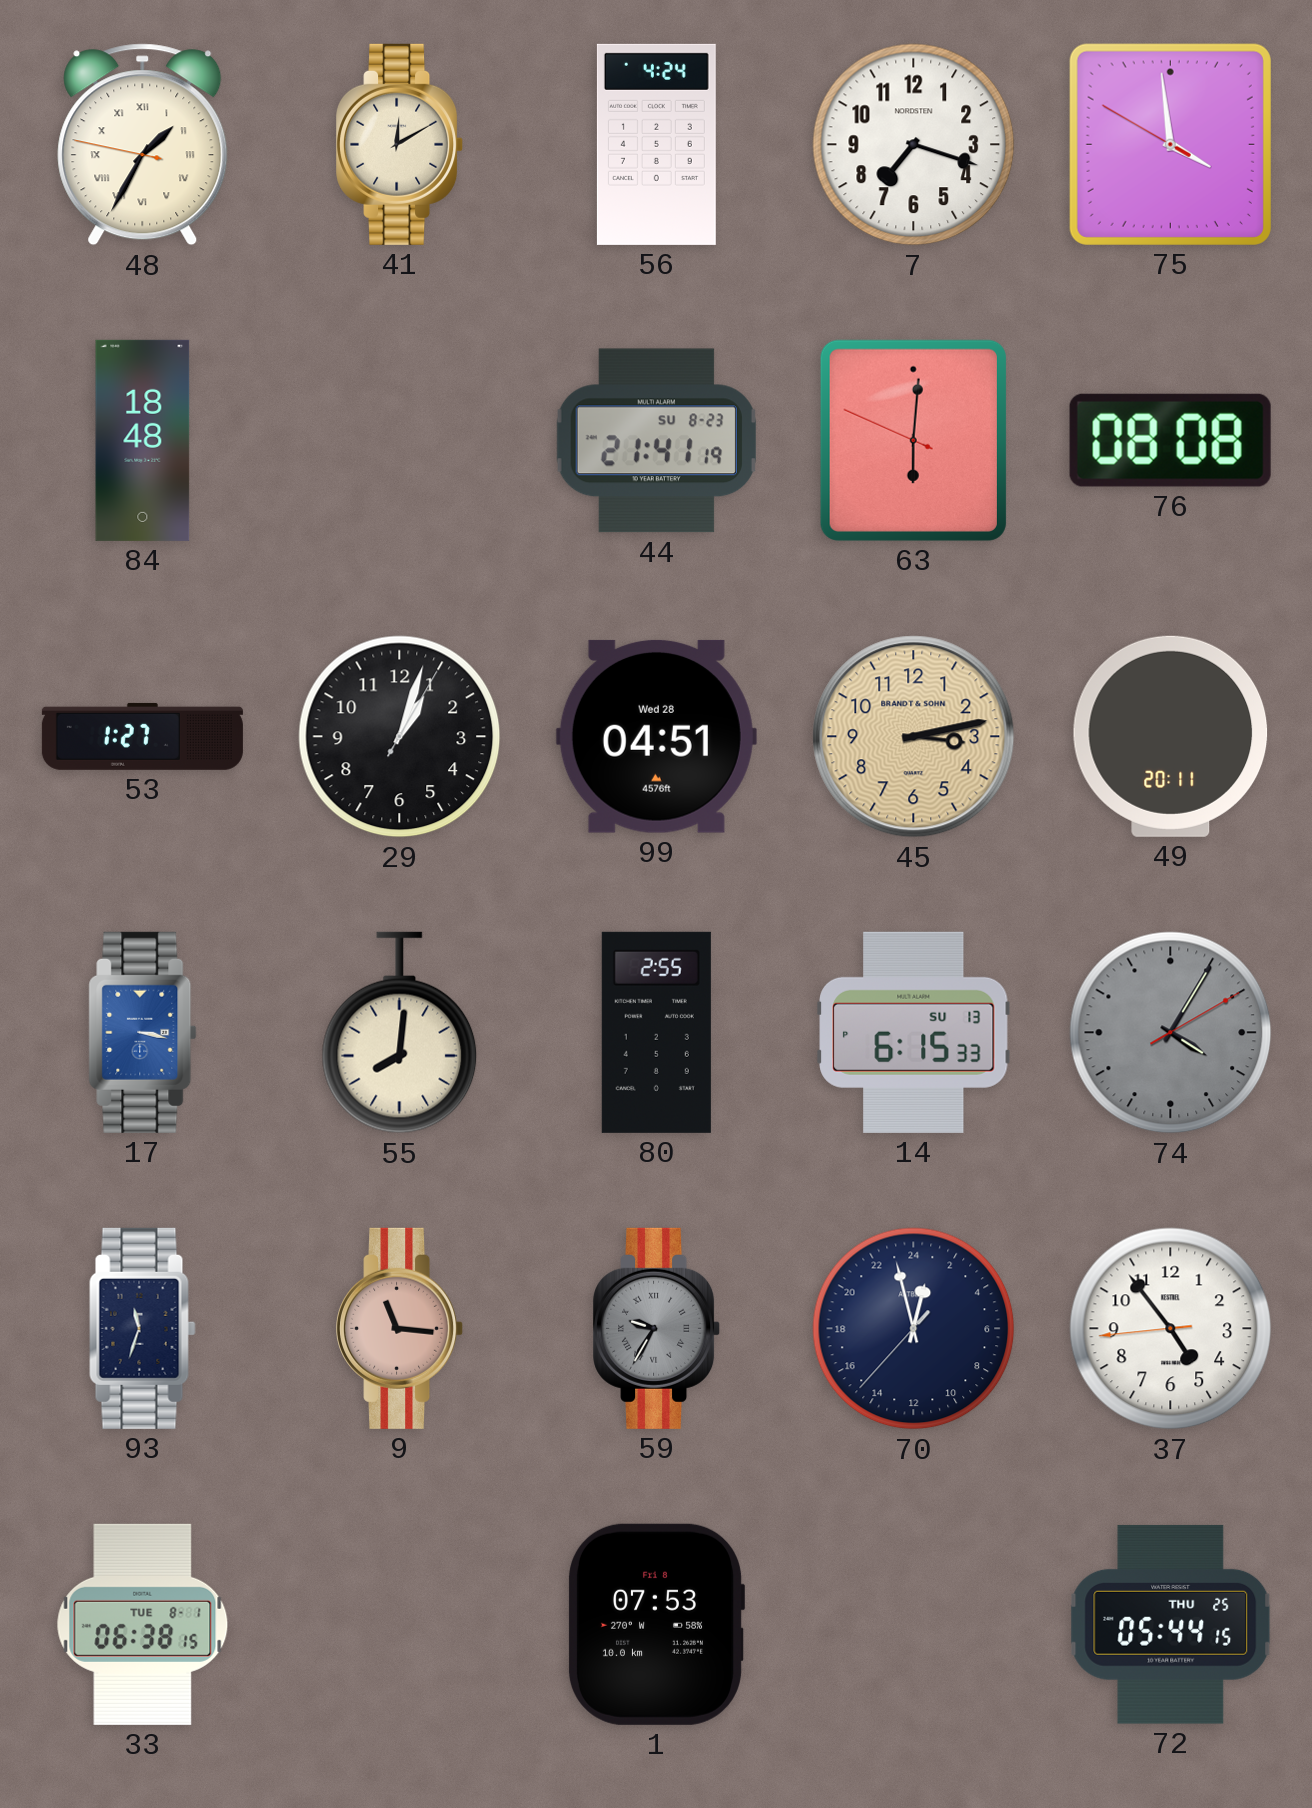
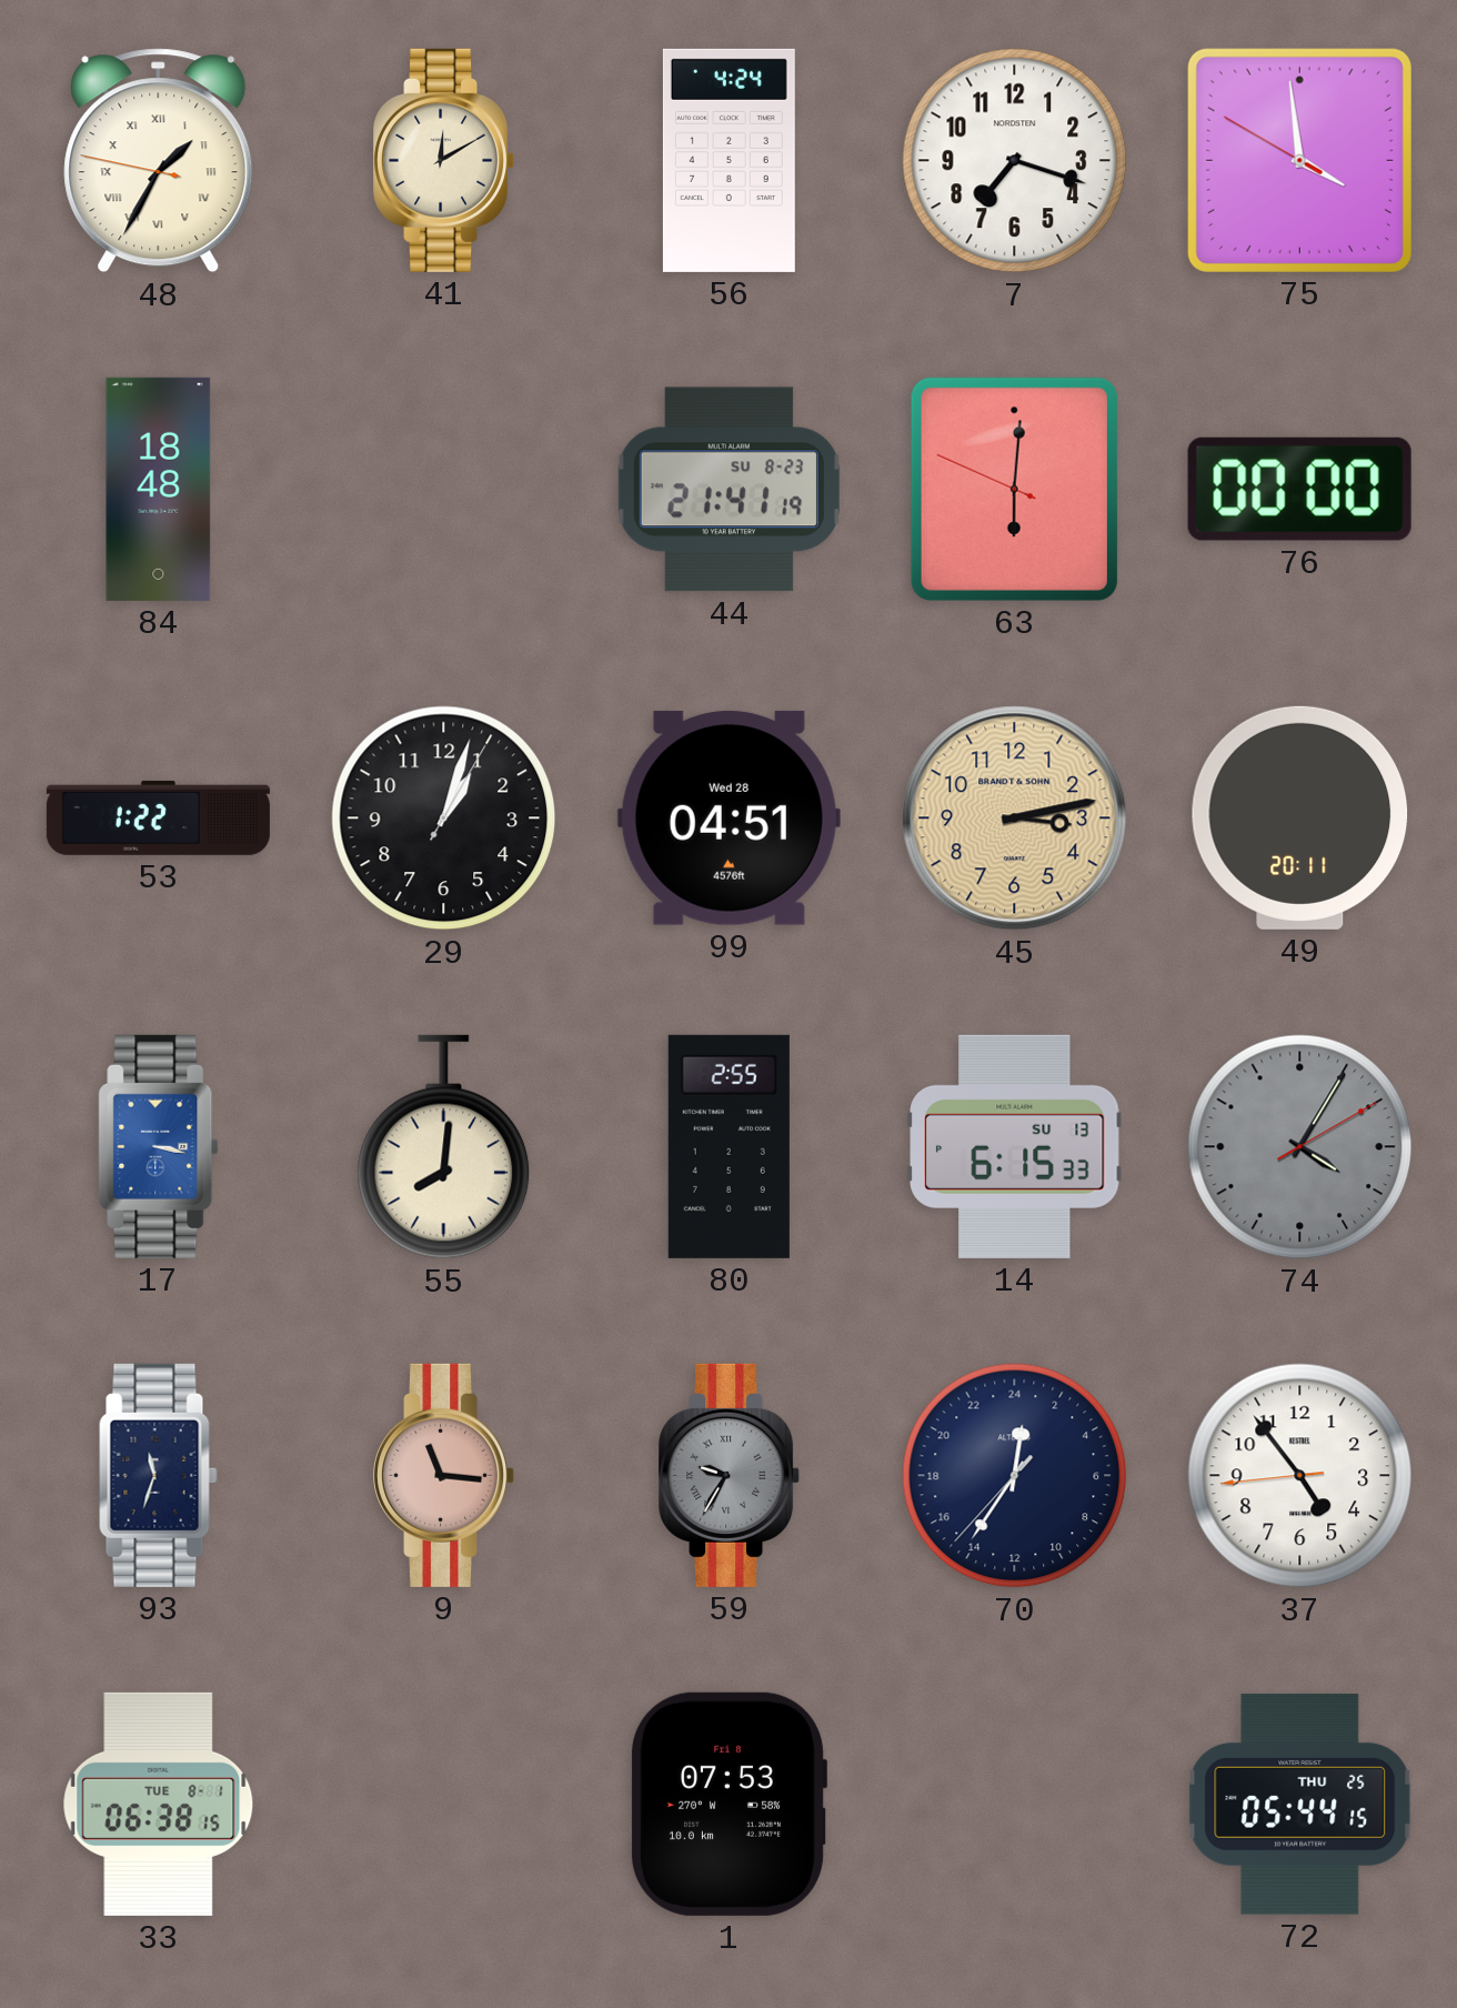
76: 08:08 -> 00:00
53: 1:27 -> 1:22
70: 0:57 -> 0:35
